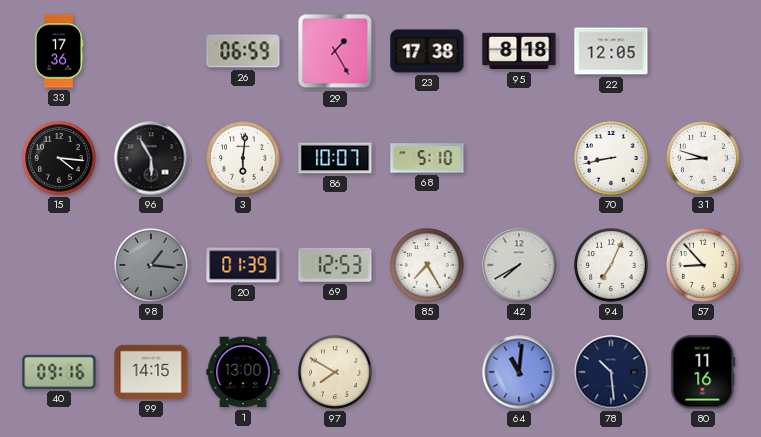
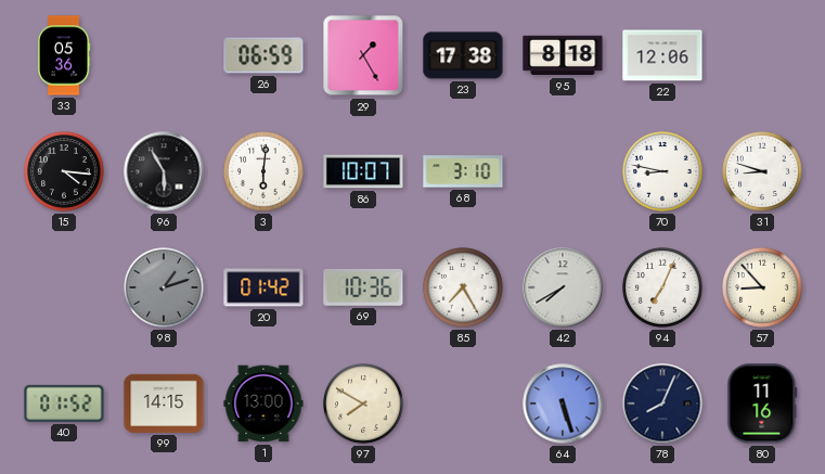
33: 17:36 -> 05:36
22: 12:05 -> 12:06
68: 5:10 -> 3:10
70: 8:43 -> 8:47
98: 1:16 -> 1:12
20: 01:39 -> 01:42
69: 12:53 -> 10:36
40: 09:16 -> 01:52
64: 11:01 -> 5:27
78: 10:29 -> 8:04
